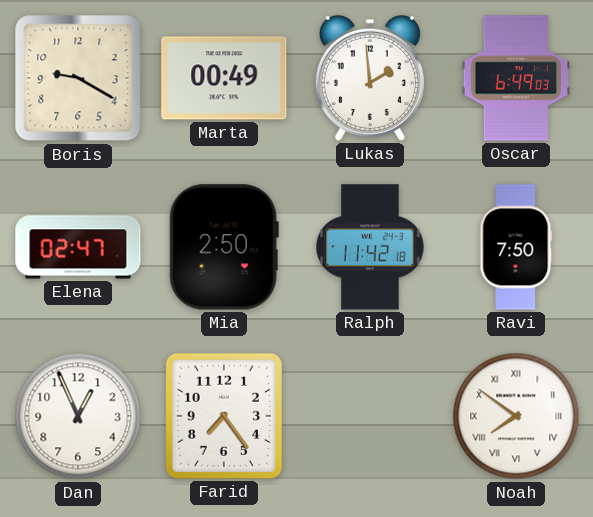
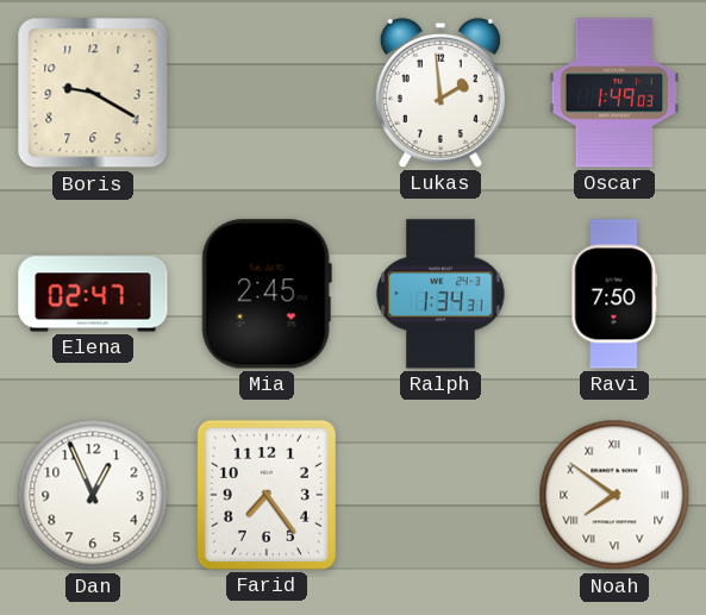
Marta: 00:49 -> none
Oscar: 6:49 -> 1:49
Mia: 2:50 -> 2:45
Ralph: 11:42 -> 1:34
